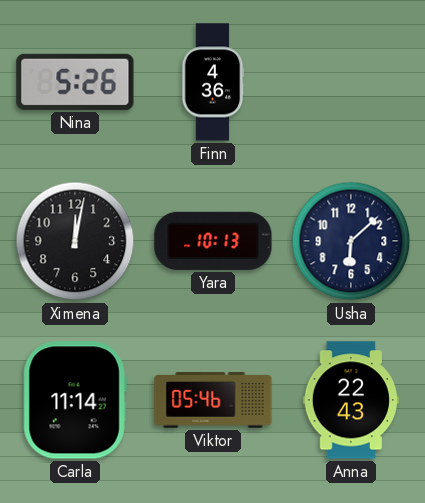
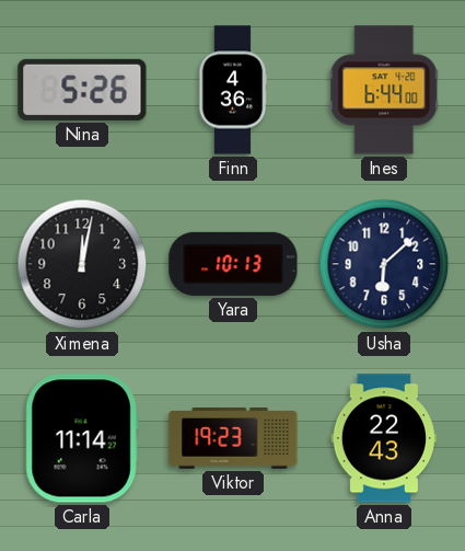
Ines: none -> 6:44
Viktor: 05:46 -> 19:23
